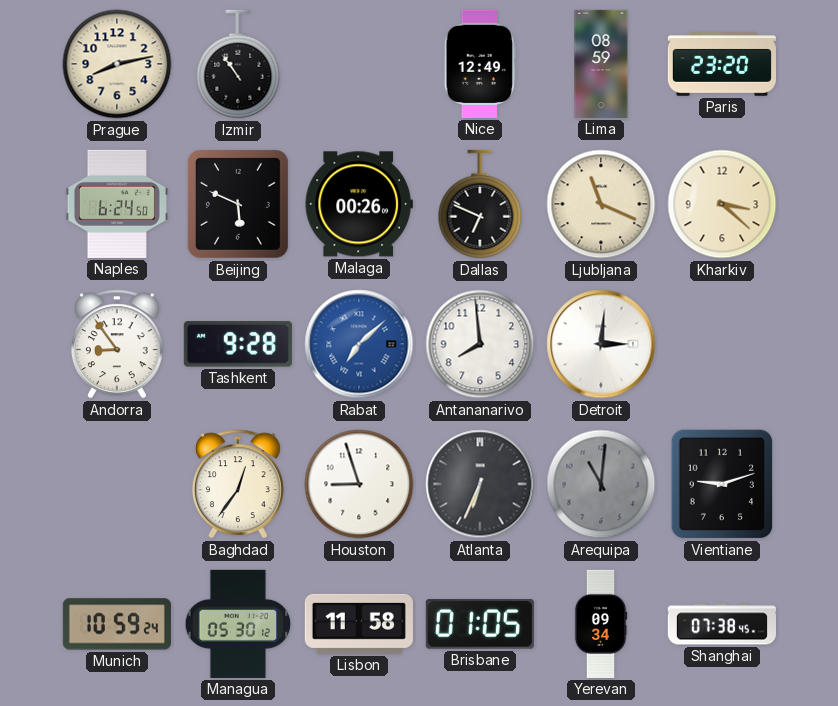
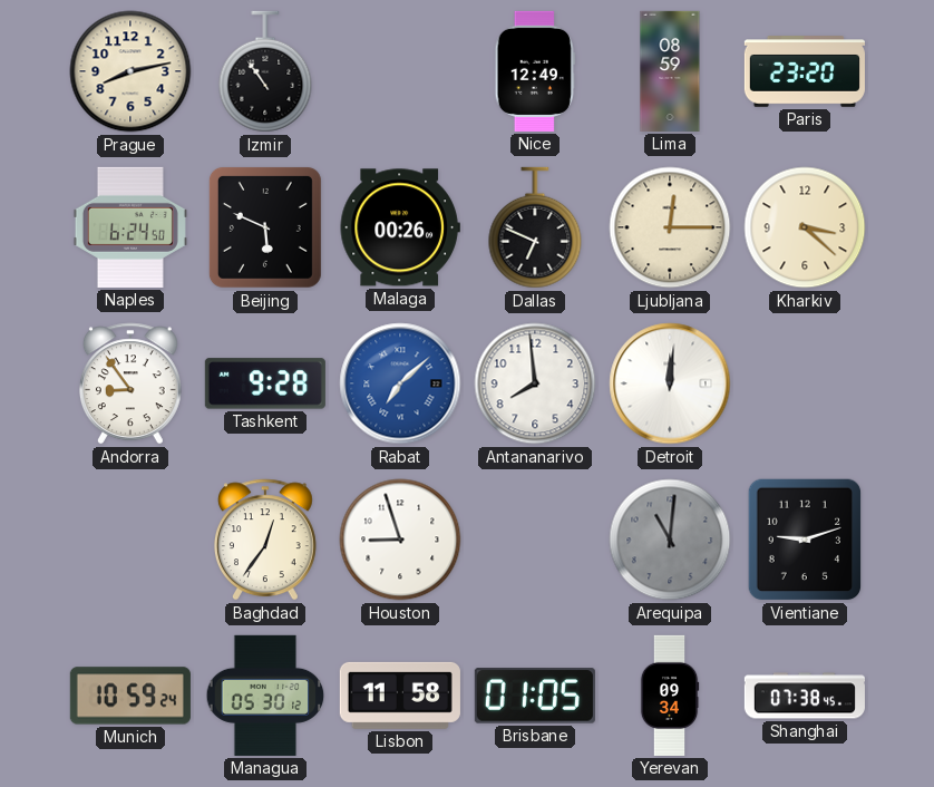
Ljubljana: 11:19 -> 12:15
Detroit: 3:01 -> 12:01
Atlanta: 6:34 -> none
